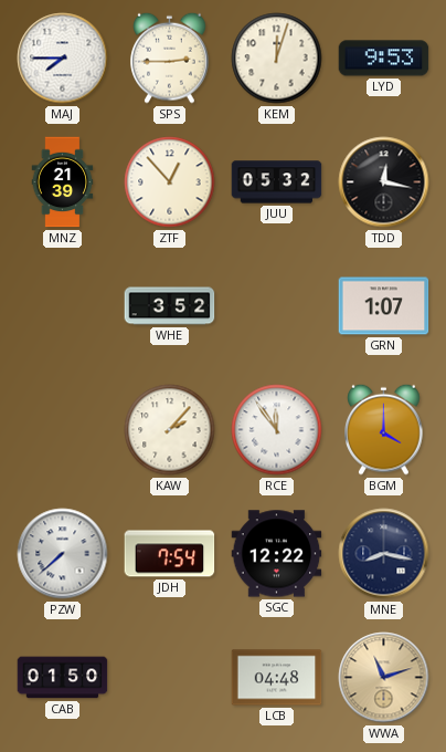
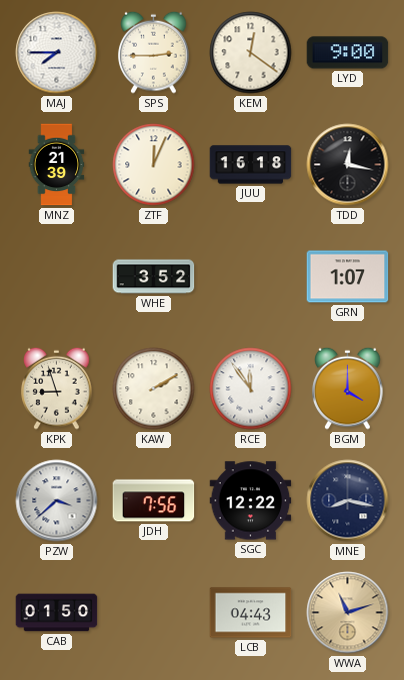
KEM: 12:03 -> 12:21
LYD: 9:53 -> 9:00
ZTF: 12:53 -> 12:04
JUU: 05:32 -> 16:18
KPK: none -> 8:57
KAW: 2:07 -> 2:10
PZW: 7:38 -> 3:38
JDH: 7:54 -> 7:56
LCB: 04:48 -> 04:43
